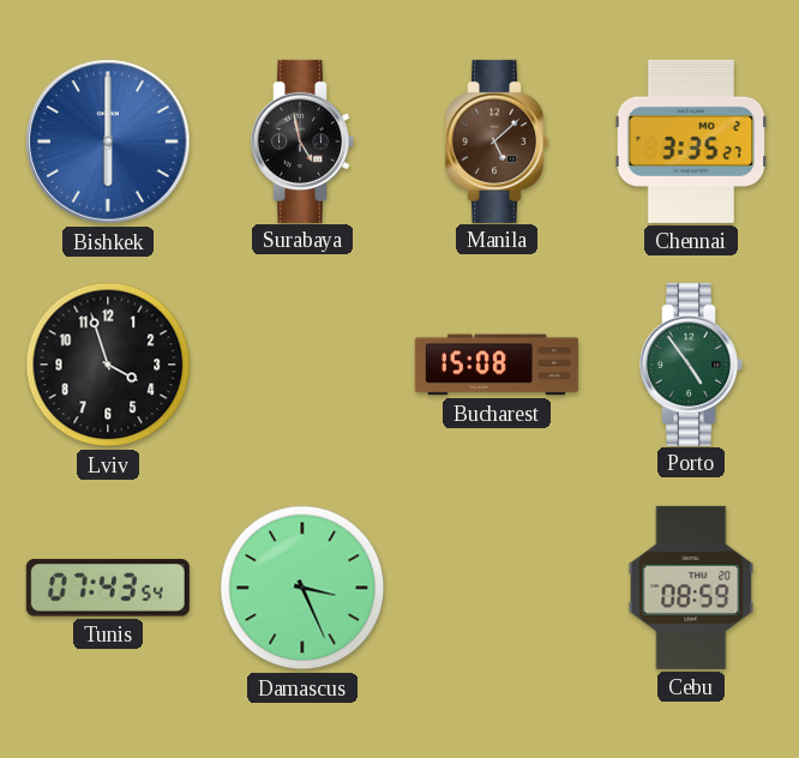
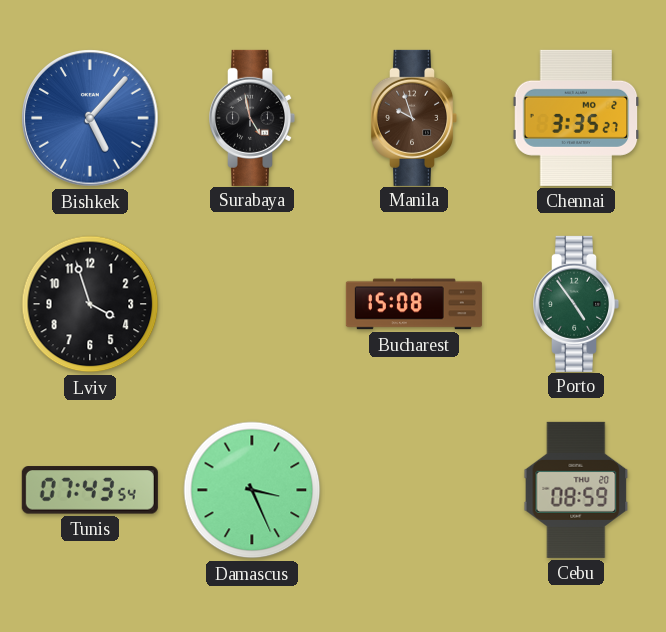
Bishkek: 6:00 -> 5:07
Manila: 5:08 -> 9:57
